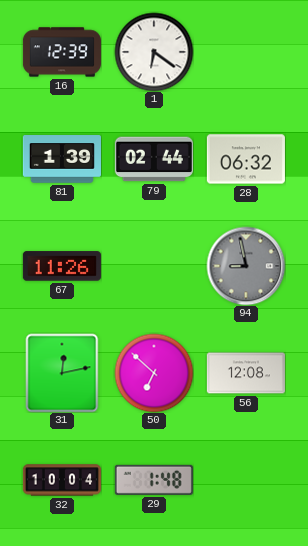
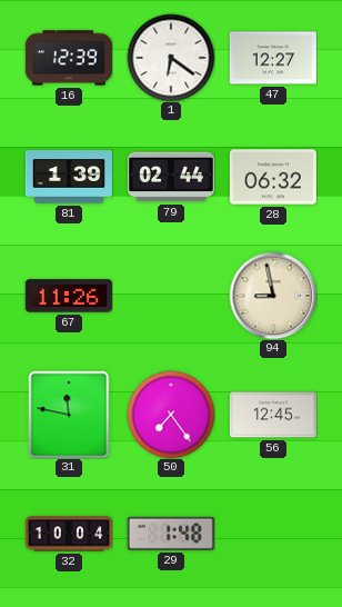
47: none -> 12:27
94 dial: grey -> cream
31: 12:13 -> 11:47
50: 6:52 -> 7:24
56: 12:08 -> 12:45
